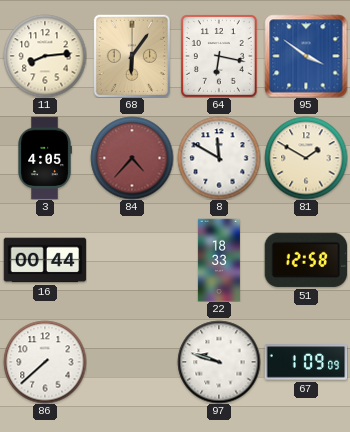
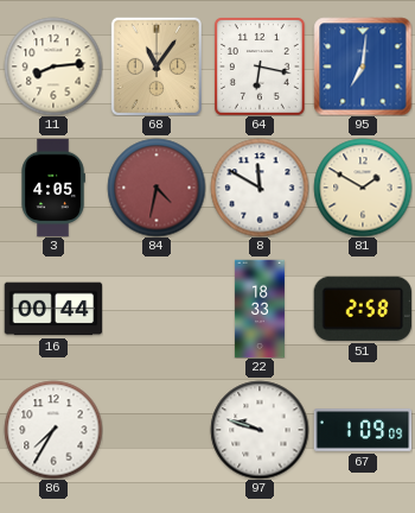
68: 6:06 -> 11:06
95: 3:51 -> 7:01
84: 4:37 -> 4:32
51: 12:58 -> 2:58
86: 7:38 -> 7:35
